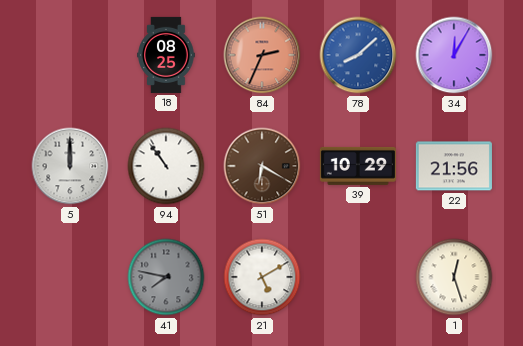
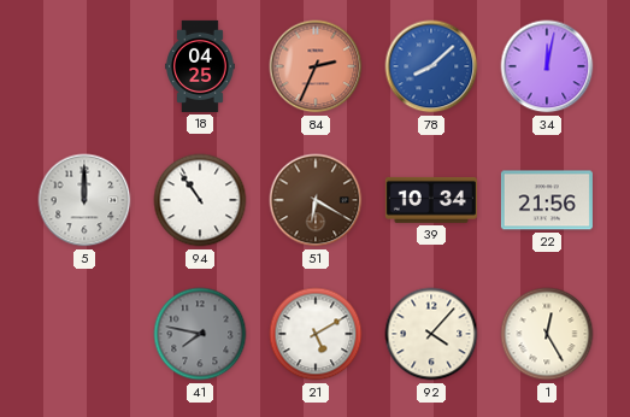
18: 08:25 -> 04:25
34: 12:05 -> 12:02
39: 10:29 -> 10:34
92: none -> 4:07
1: 12:27 -> 12:25
